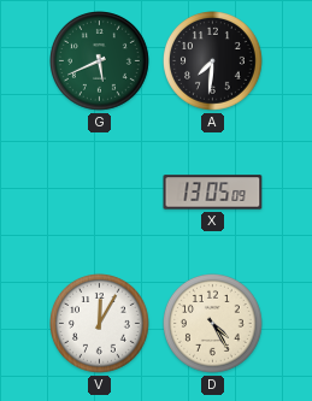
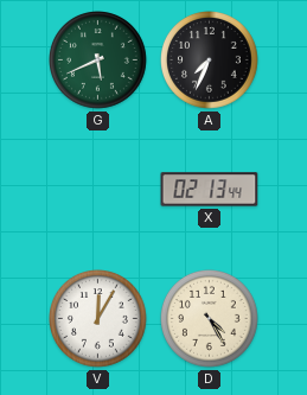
A: 7:31 -> 7:34
X: 13:05 -> 02:13
